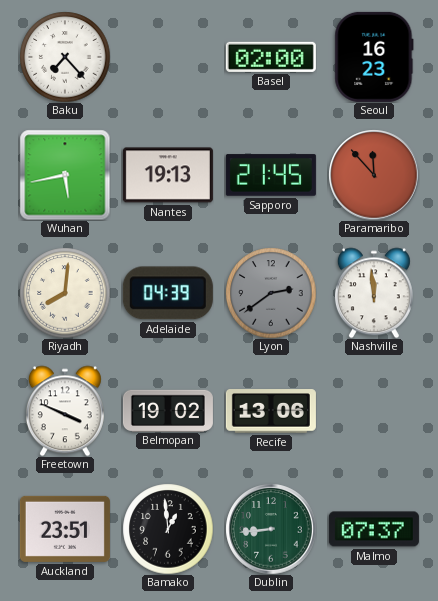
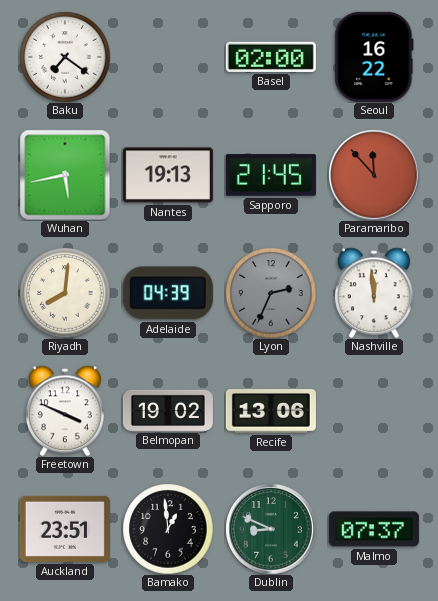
Baku: 7:23 -> 7:21
Seoul: 16:23 -> 16:22
Lyon: 2:39 -> 2:34
Dublin: 8:44 -> 8:49
